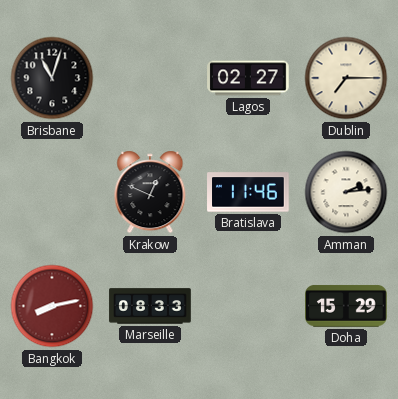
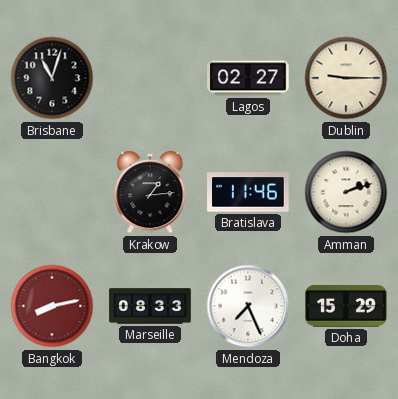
Dublin: 7:15 -> 9:15
Krakow: 12:49 -> 1:14
Amman: 2:14 -> 2:12
Mendoza: none -> 7:26
